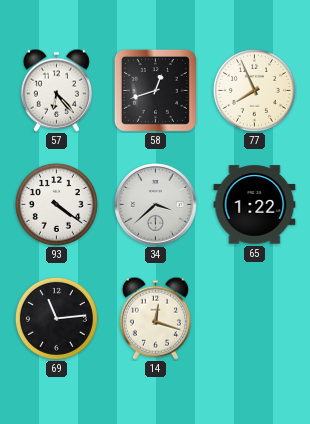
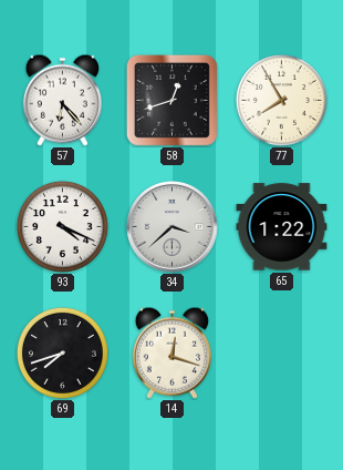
77: 7:56 -> 7:55
93: 4:21 -> 4:19
69: 11:14 -> 7:42
